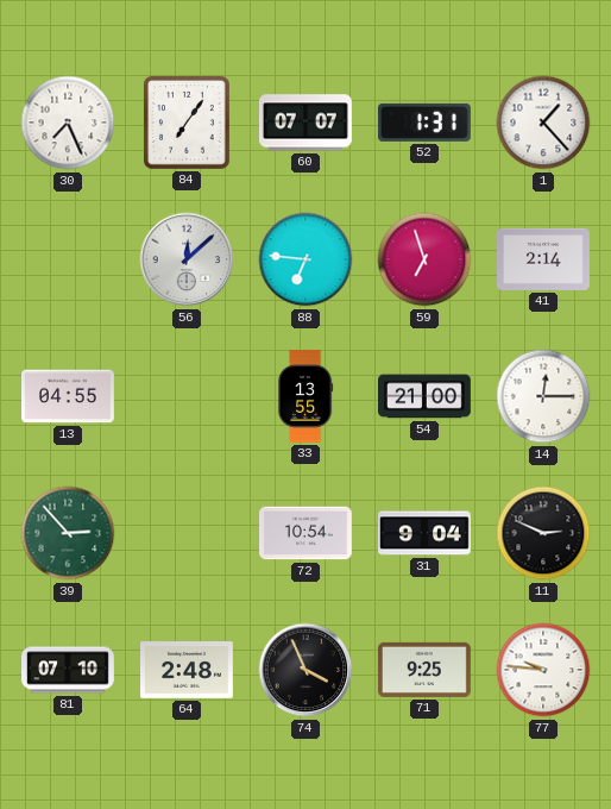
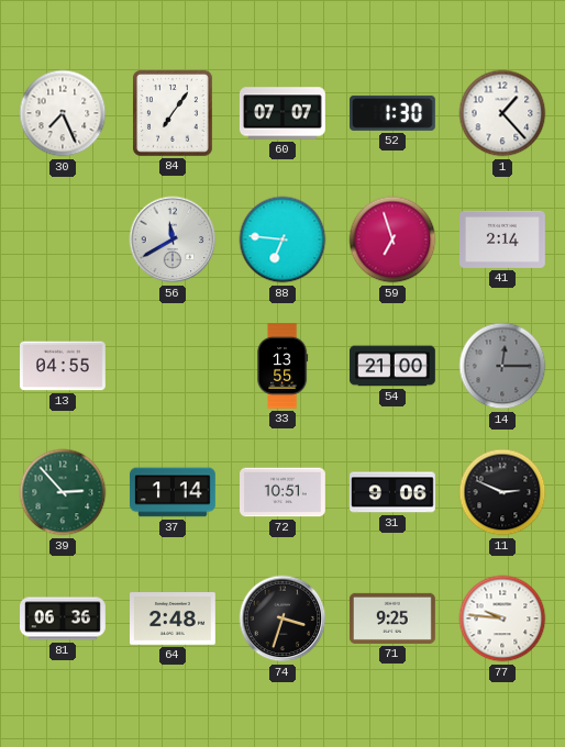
52: 1:31 -> 1:30
56: 12:08 -> 11:40
14 dial: white -> grey
37: none -> 1:14
72: 10:54 -> 10:51
31: 9:04 -> 9:06
81: 07:10 -> 06:36
74: 3:56 -> 3:33
